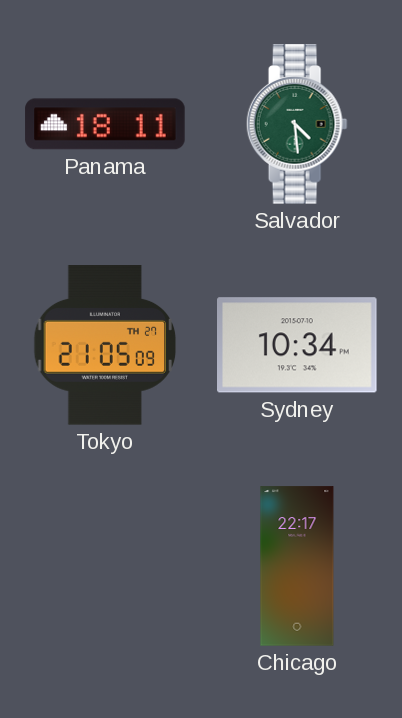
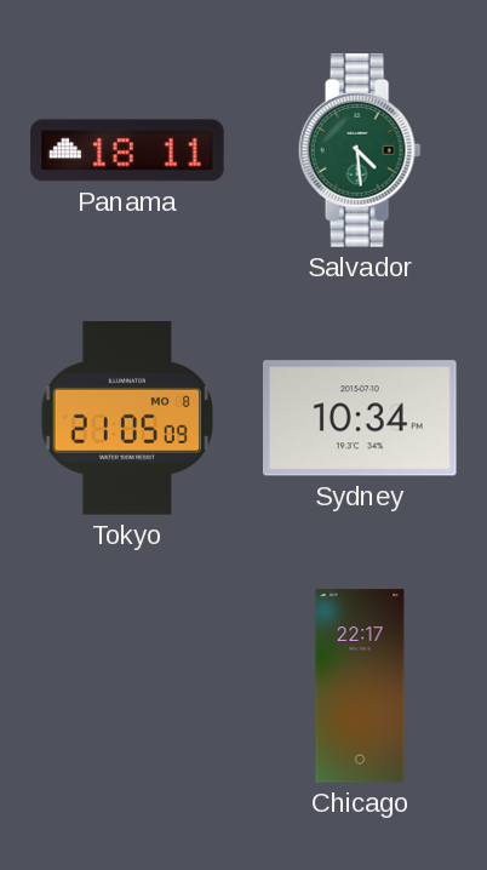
Tokyo date: TH 27 -> MO 8
